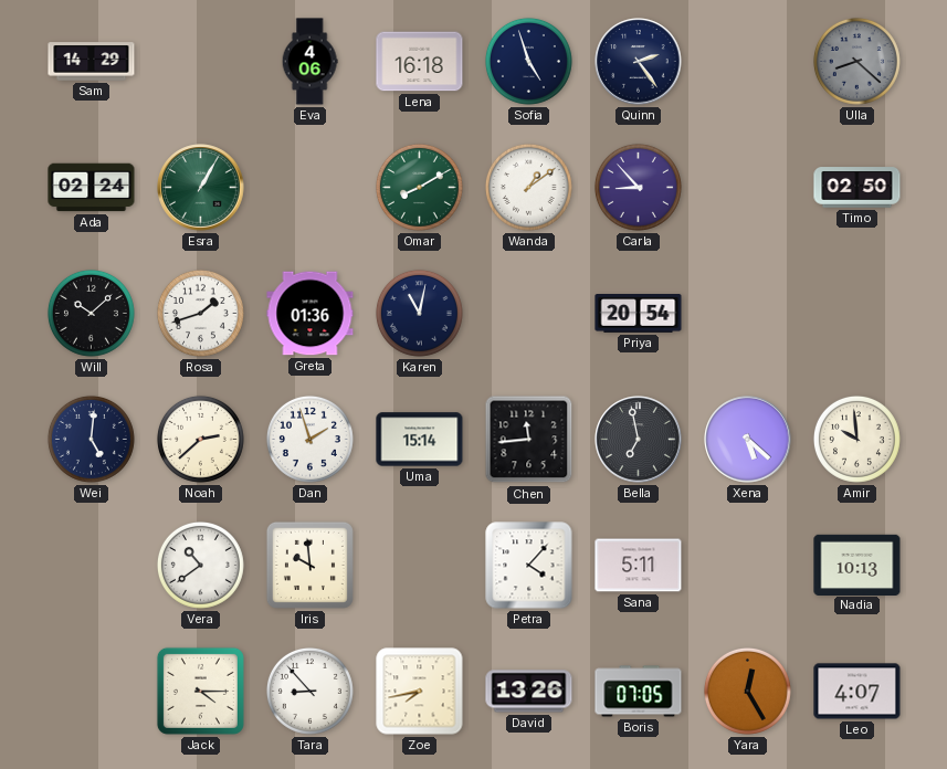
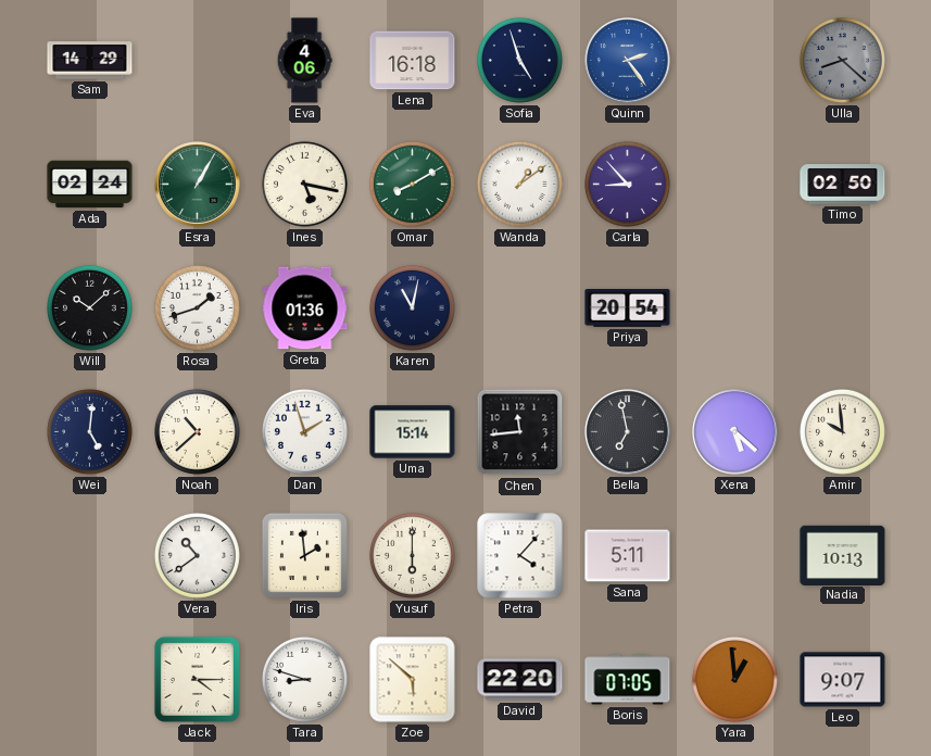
Quinn dial: navy -> blue
Ines: none -> 5:17
Noah: 2:38 -> 10:38
Iris: 9:59 -> 1:59
Yusuf: none -> 6:00
Tara: 8:53 -> 8:48
Zoe: 7:43 -> 5:52
David: 13:26 -> 22:20
Yara: 12:25 -> 12:59
Leo: 4:07 -> 9:07
